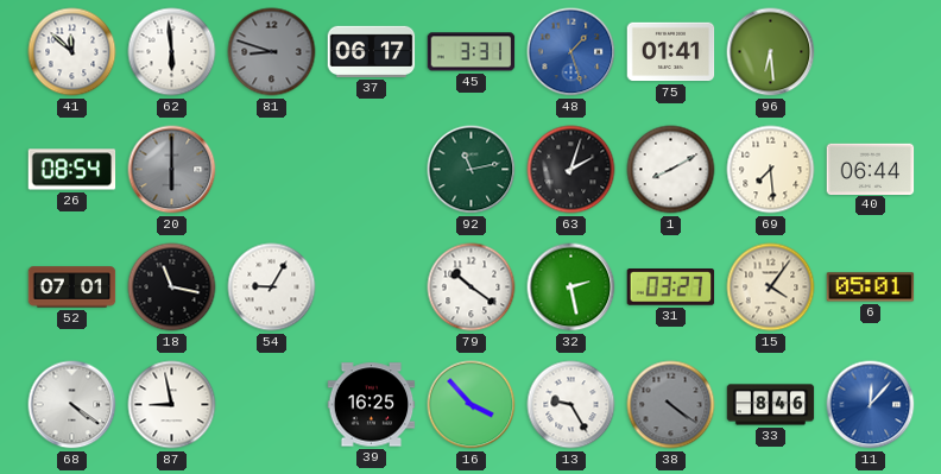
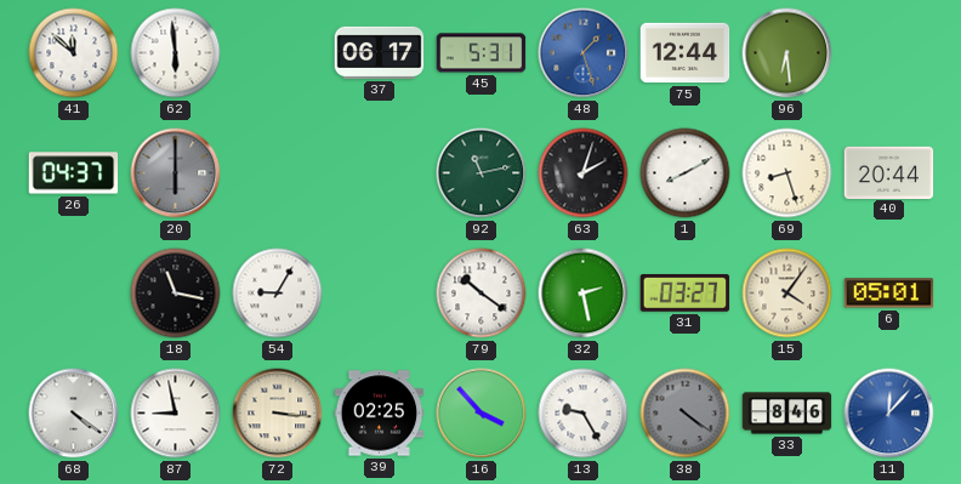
81: 8:48 -> none
45: 3:31 -> 5:31
75: 01:41 -> 12:44
26: 08:54 -> 04:37
69: 7:29 -> 8:27
40: 06:44 -> 20:44
52: 07:01 -> none
72: none -> 3:16
39: 16:25 -> 02:25
